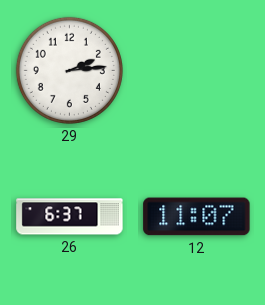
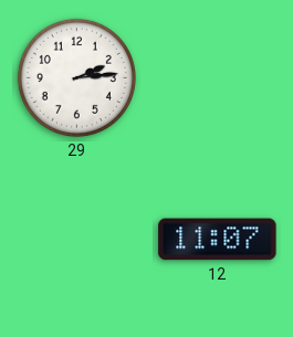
26: 6:37 -> none
